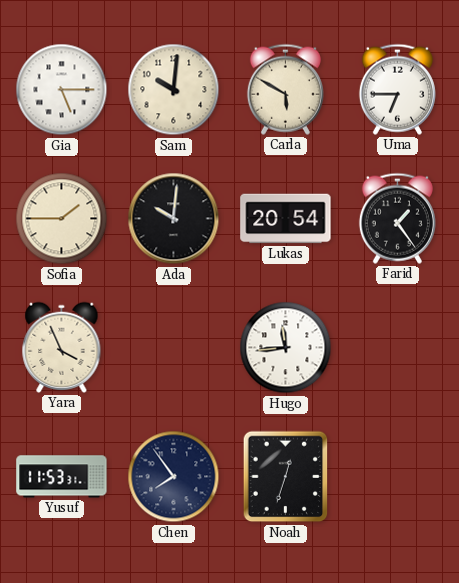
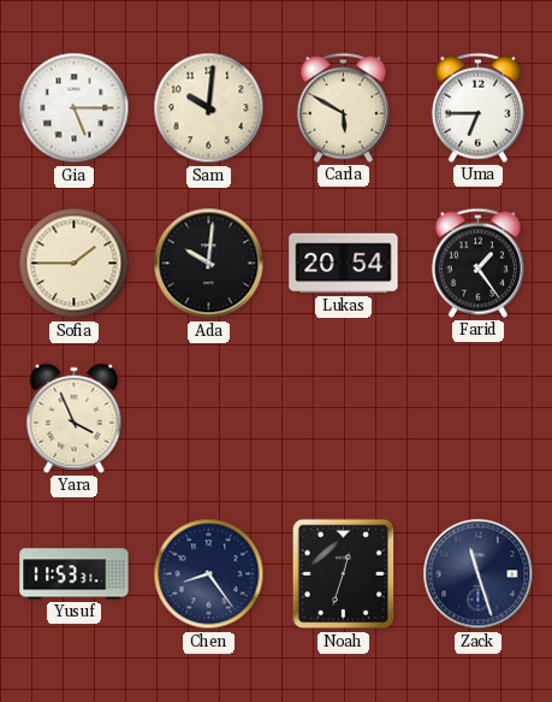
Hugo: 11:44 -> none
Chen: 7:54 -> 8:24
Zack: none -> 11:27
